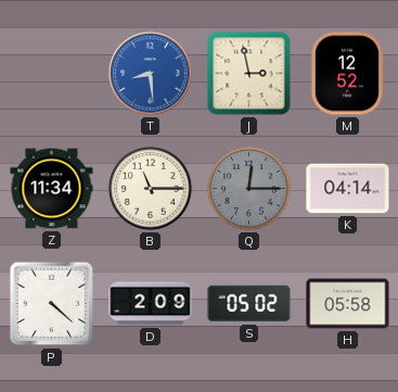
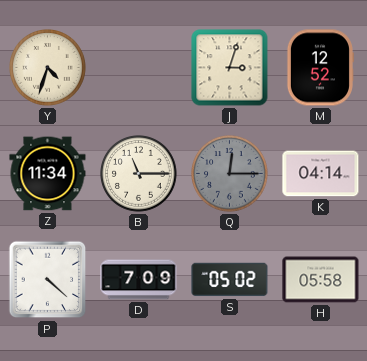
Y: none -> 4:33
T: 8:29 -> none
J: 2:58 -> 3:03
D: 2:09 -> 7:09
